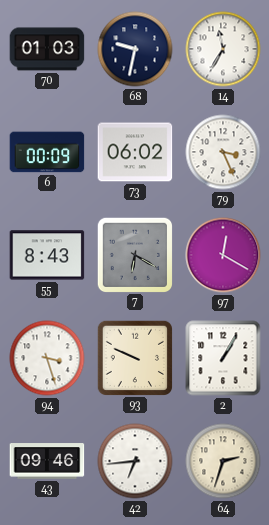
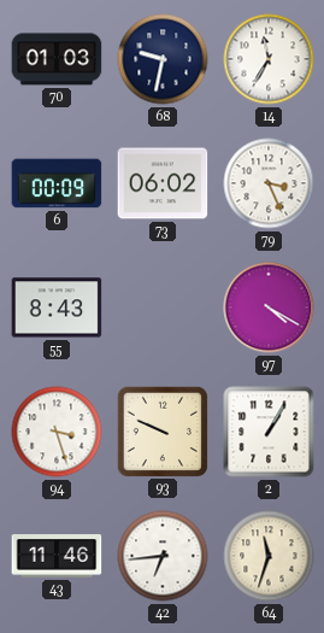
7: 6:20 -> none
97: 12:20 -> 4:20
43: 09:46 -> 11:46
64: 2:33 -> 11:33
